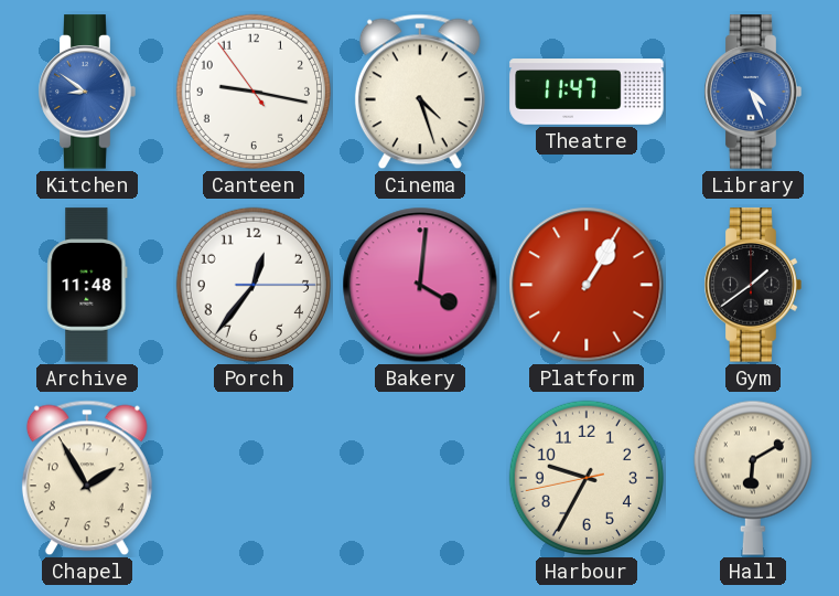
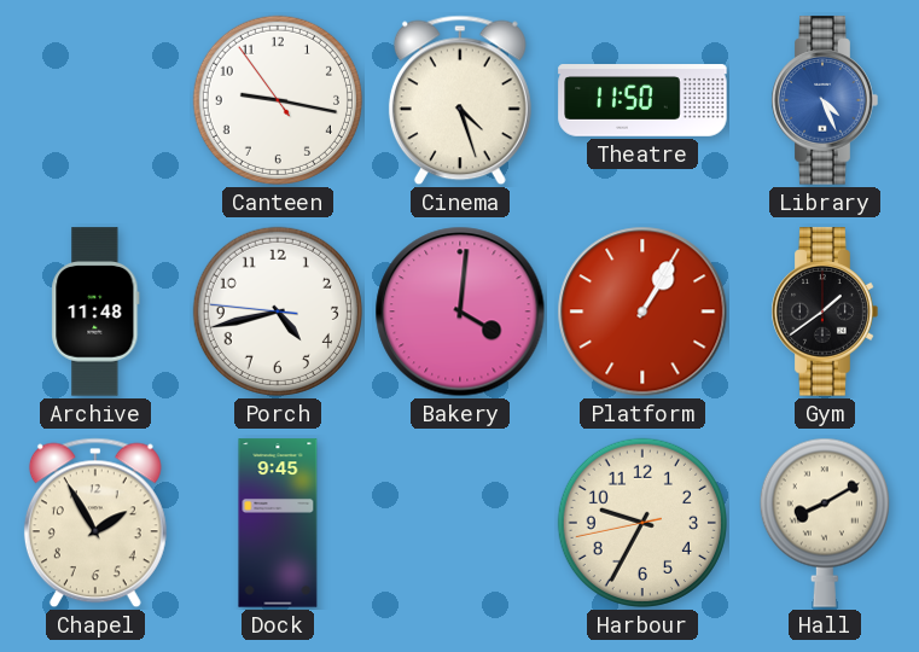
Kitchen: 8:51 -> none
Theatre: 11:47 -> 11:50
Porch: 12:36 -> 4:42
Dock: none -> 9:45
Hall: 6:10 -> 8:10
